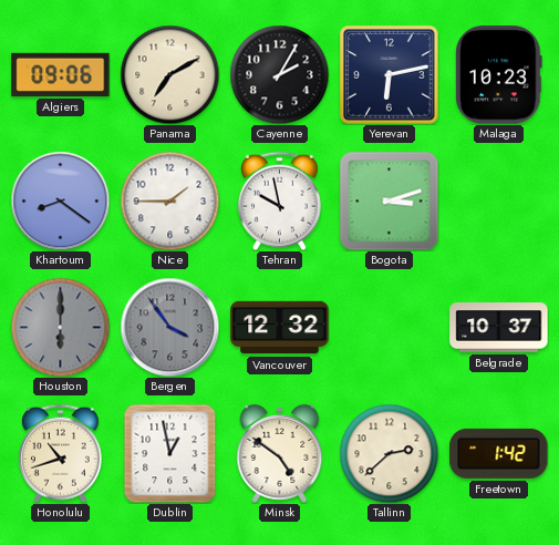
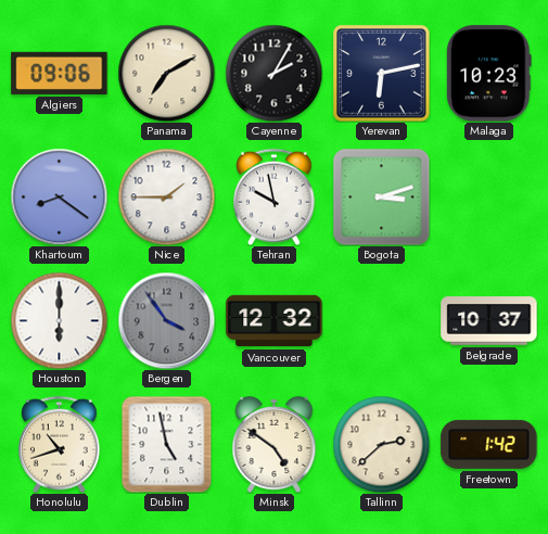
Houston dial: grey -> white
Dublin: 12:58 -> 4:58
